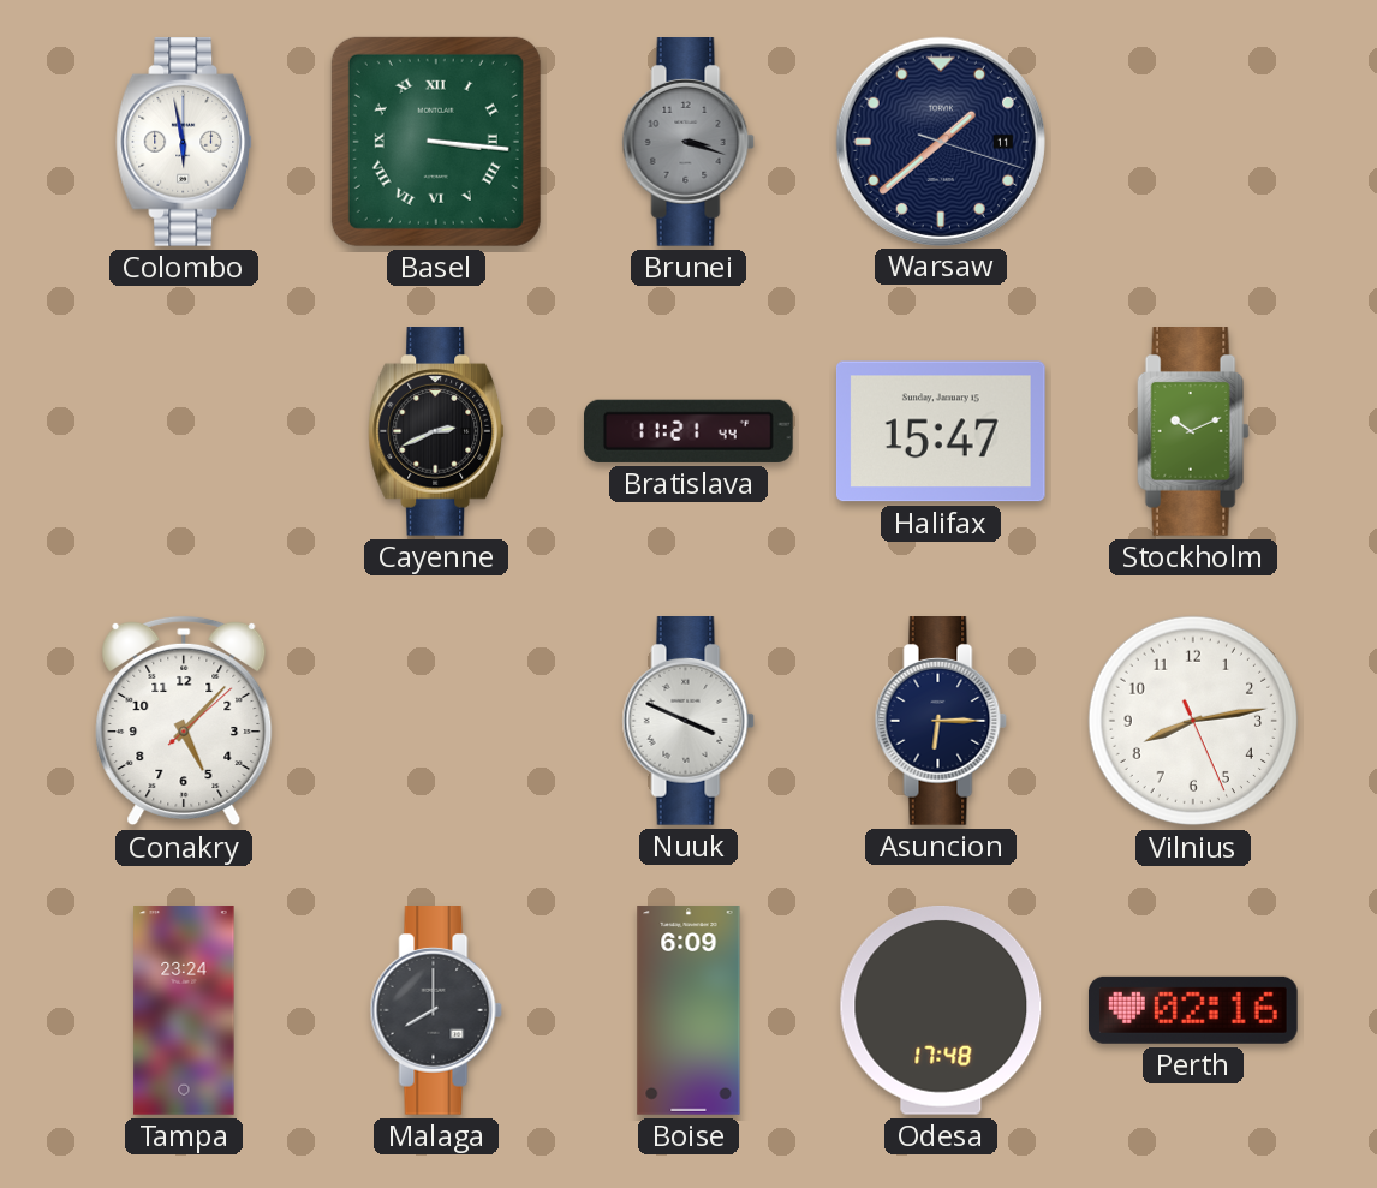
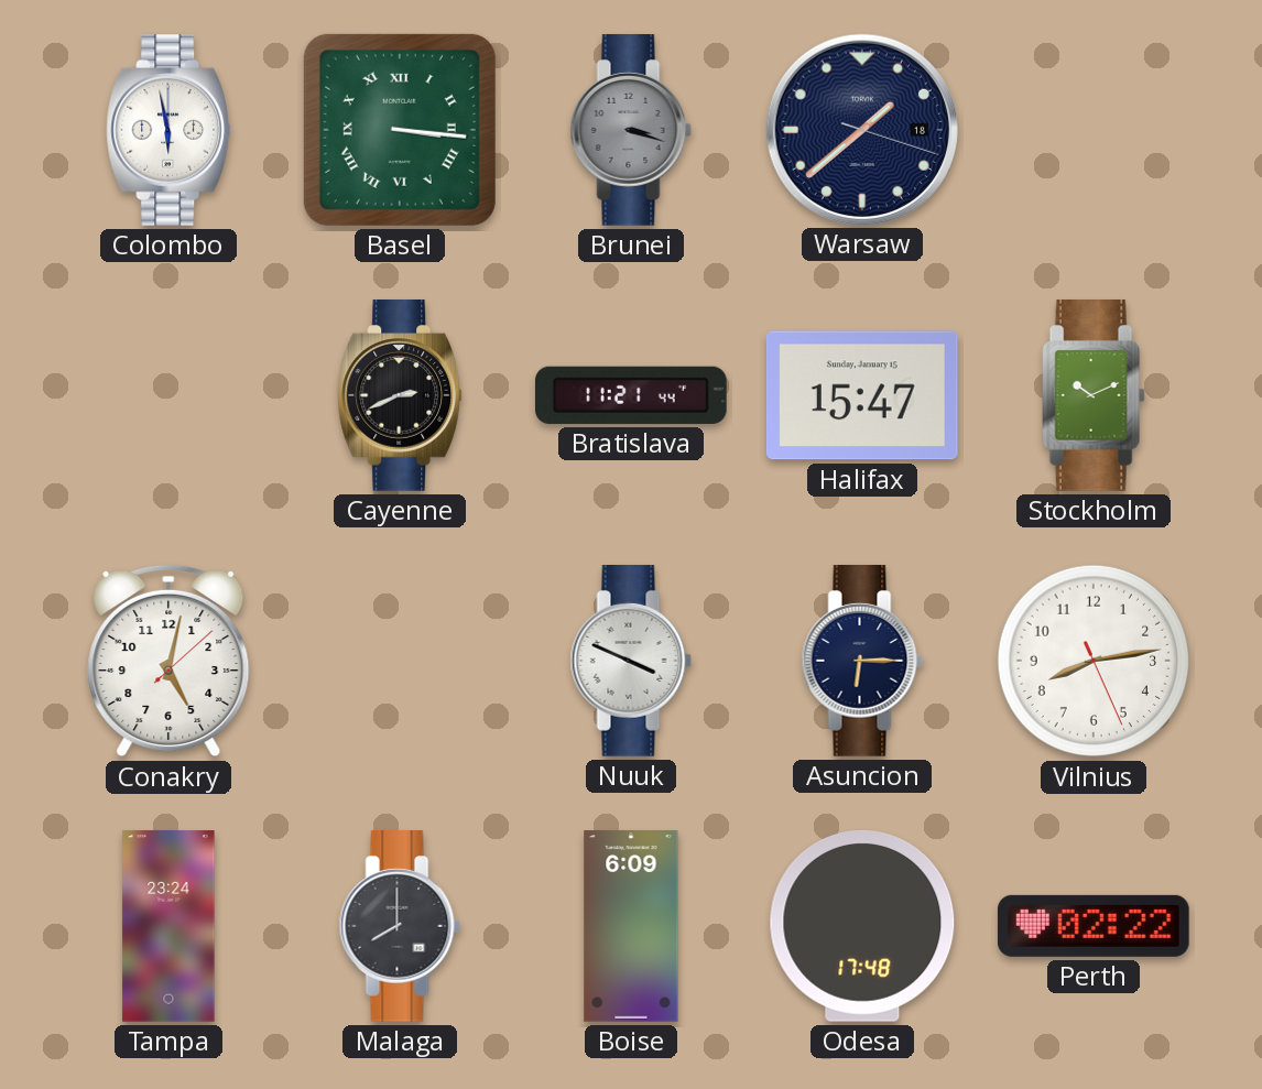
Warsaw date: 11 -> 18
Conakry: 5:07 -> 5:02
Perth: 02:16 -> 02:22
